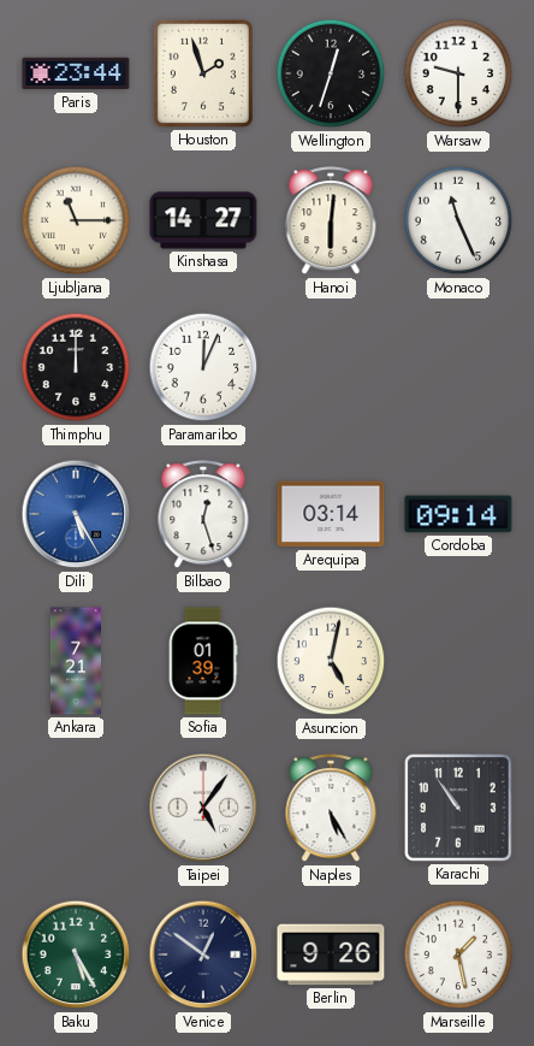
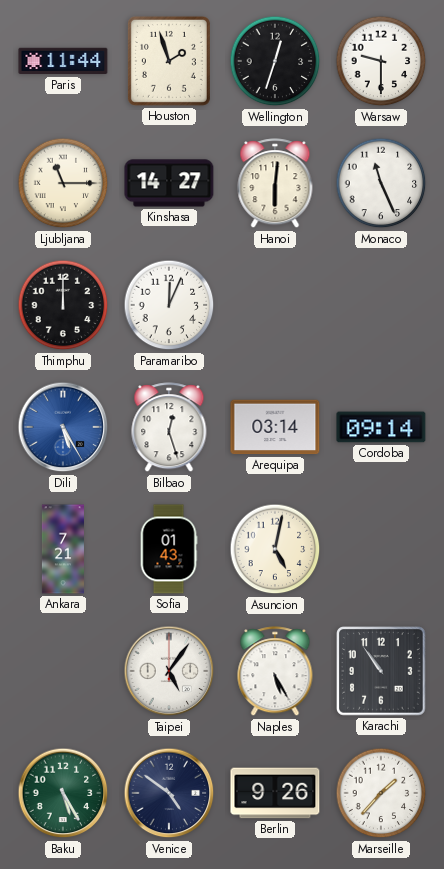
Paris: 23:44 -> 11:44
Sofia: 01:39 -> 01:43
Venice: 12:51 -> 4:51
Marseille: 1:28 -> 1:37
